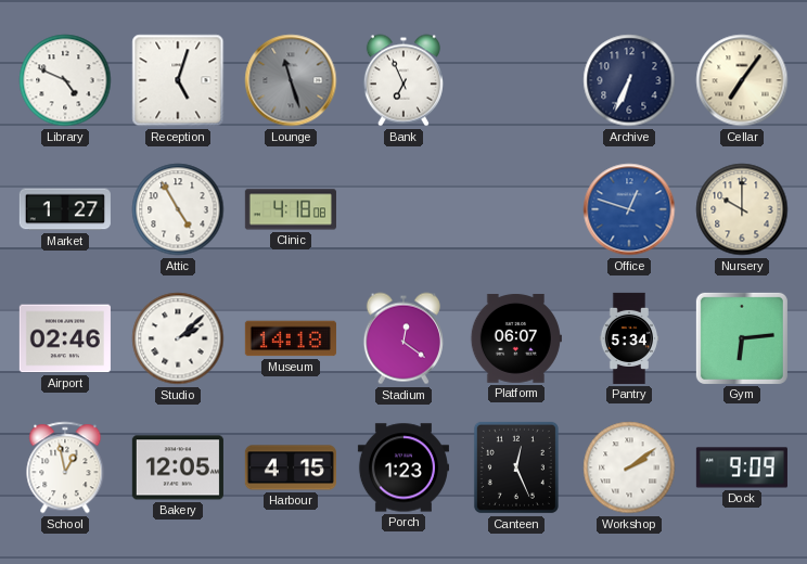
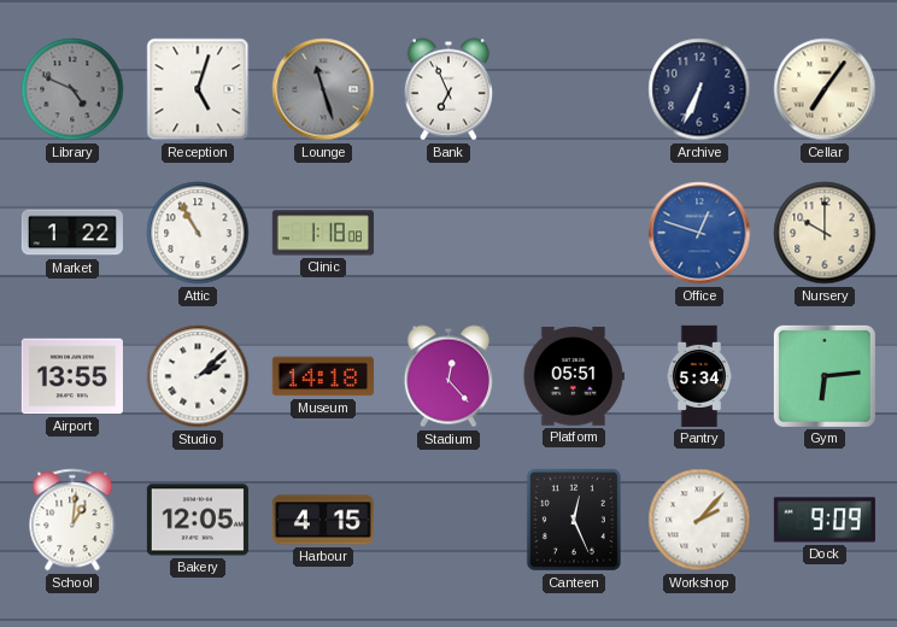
Library dial: white -> grey
Market: 1:27 -> 1:22
Attic: 4:55 -> 10:55
Clinic: 4:18 -> 1:18
Airport: 02:46 -> 13:55
Stadium: 12:21 -> 12:23
Platform: 06:07 -> 05:51
School: 12:58 -> 1:01
Porch: 1:23 -> none
Workshop: 2:09 -> 2:07
